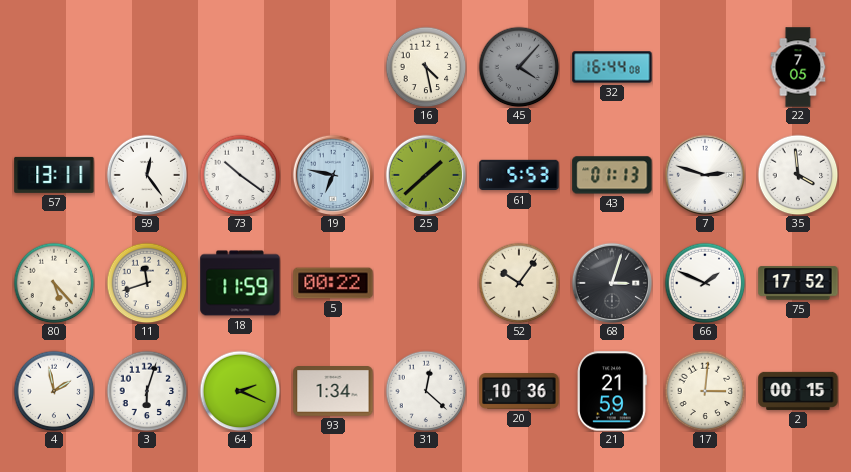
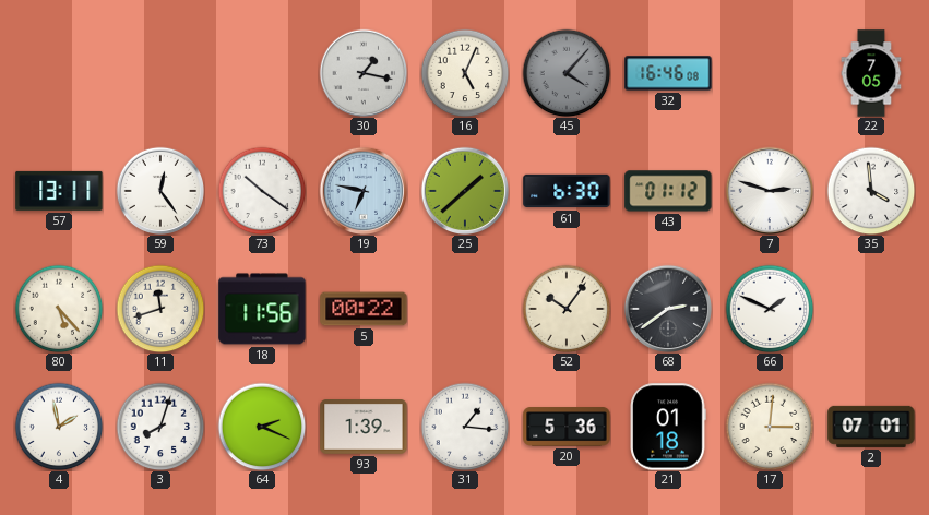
30: none -> 1:17
16: 4:28 -> 5:04
32: 16:44 -> 16:46
61: 5:53 -> 6:30
43: 01:13 -> 01:12
18: 11:59 -> 11:56
68: 3:03 -> 2:39
75: 17:52 -> none
3: 6:03 -> 8:03
93: 1:34 -> 1:39
31: 12:22 -> 1:16
20: 10:36 -> 5:36
21: 21:59 -> 01:18
2: 00:15 -> 07:01
